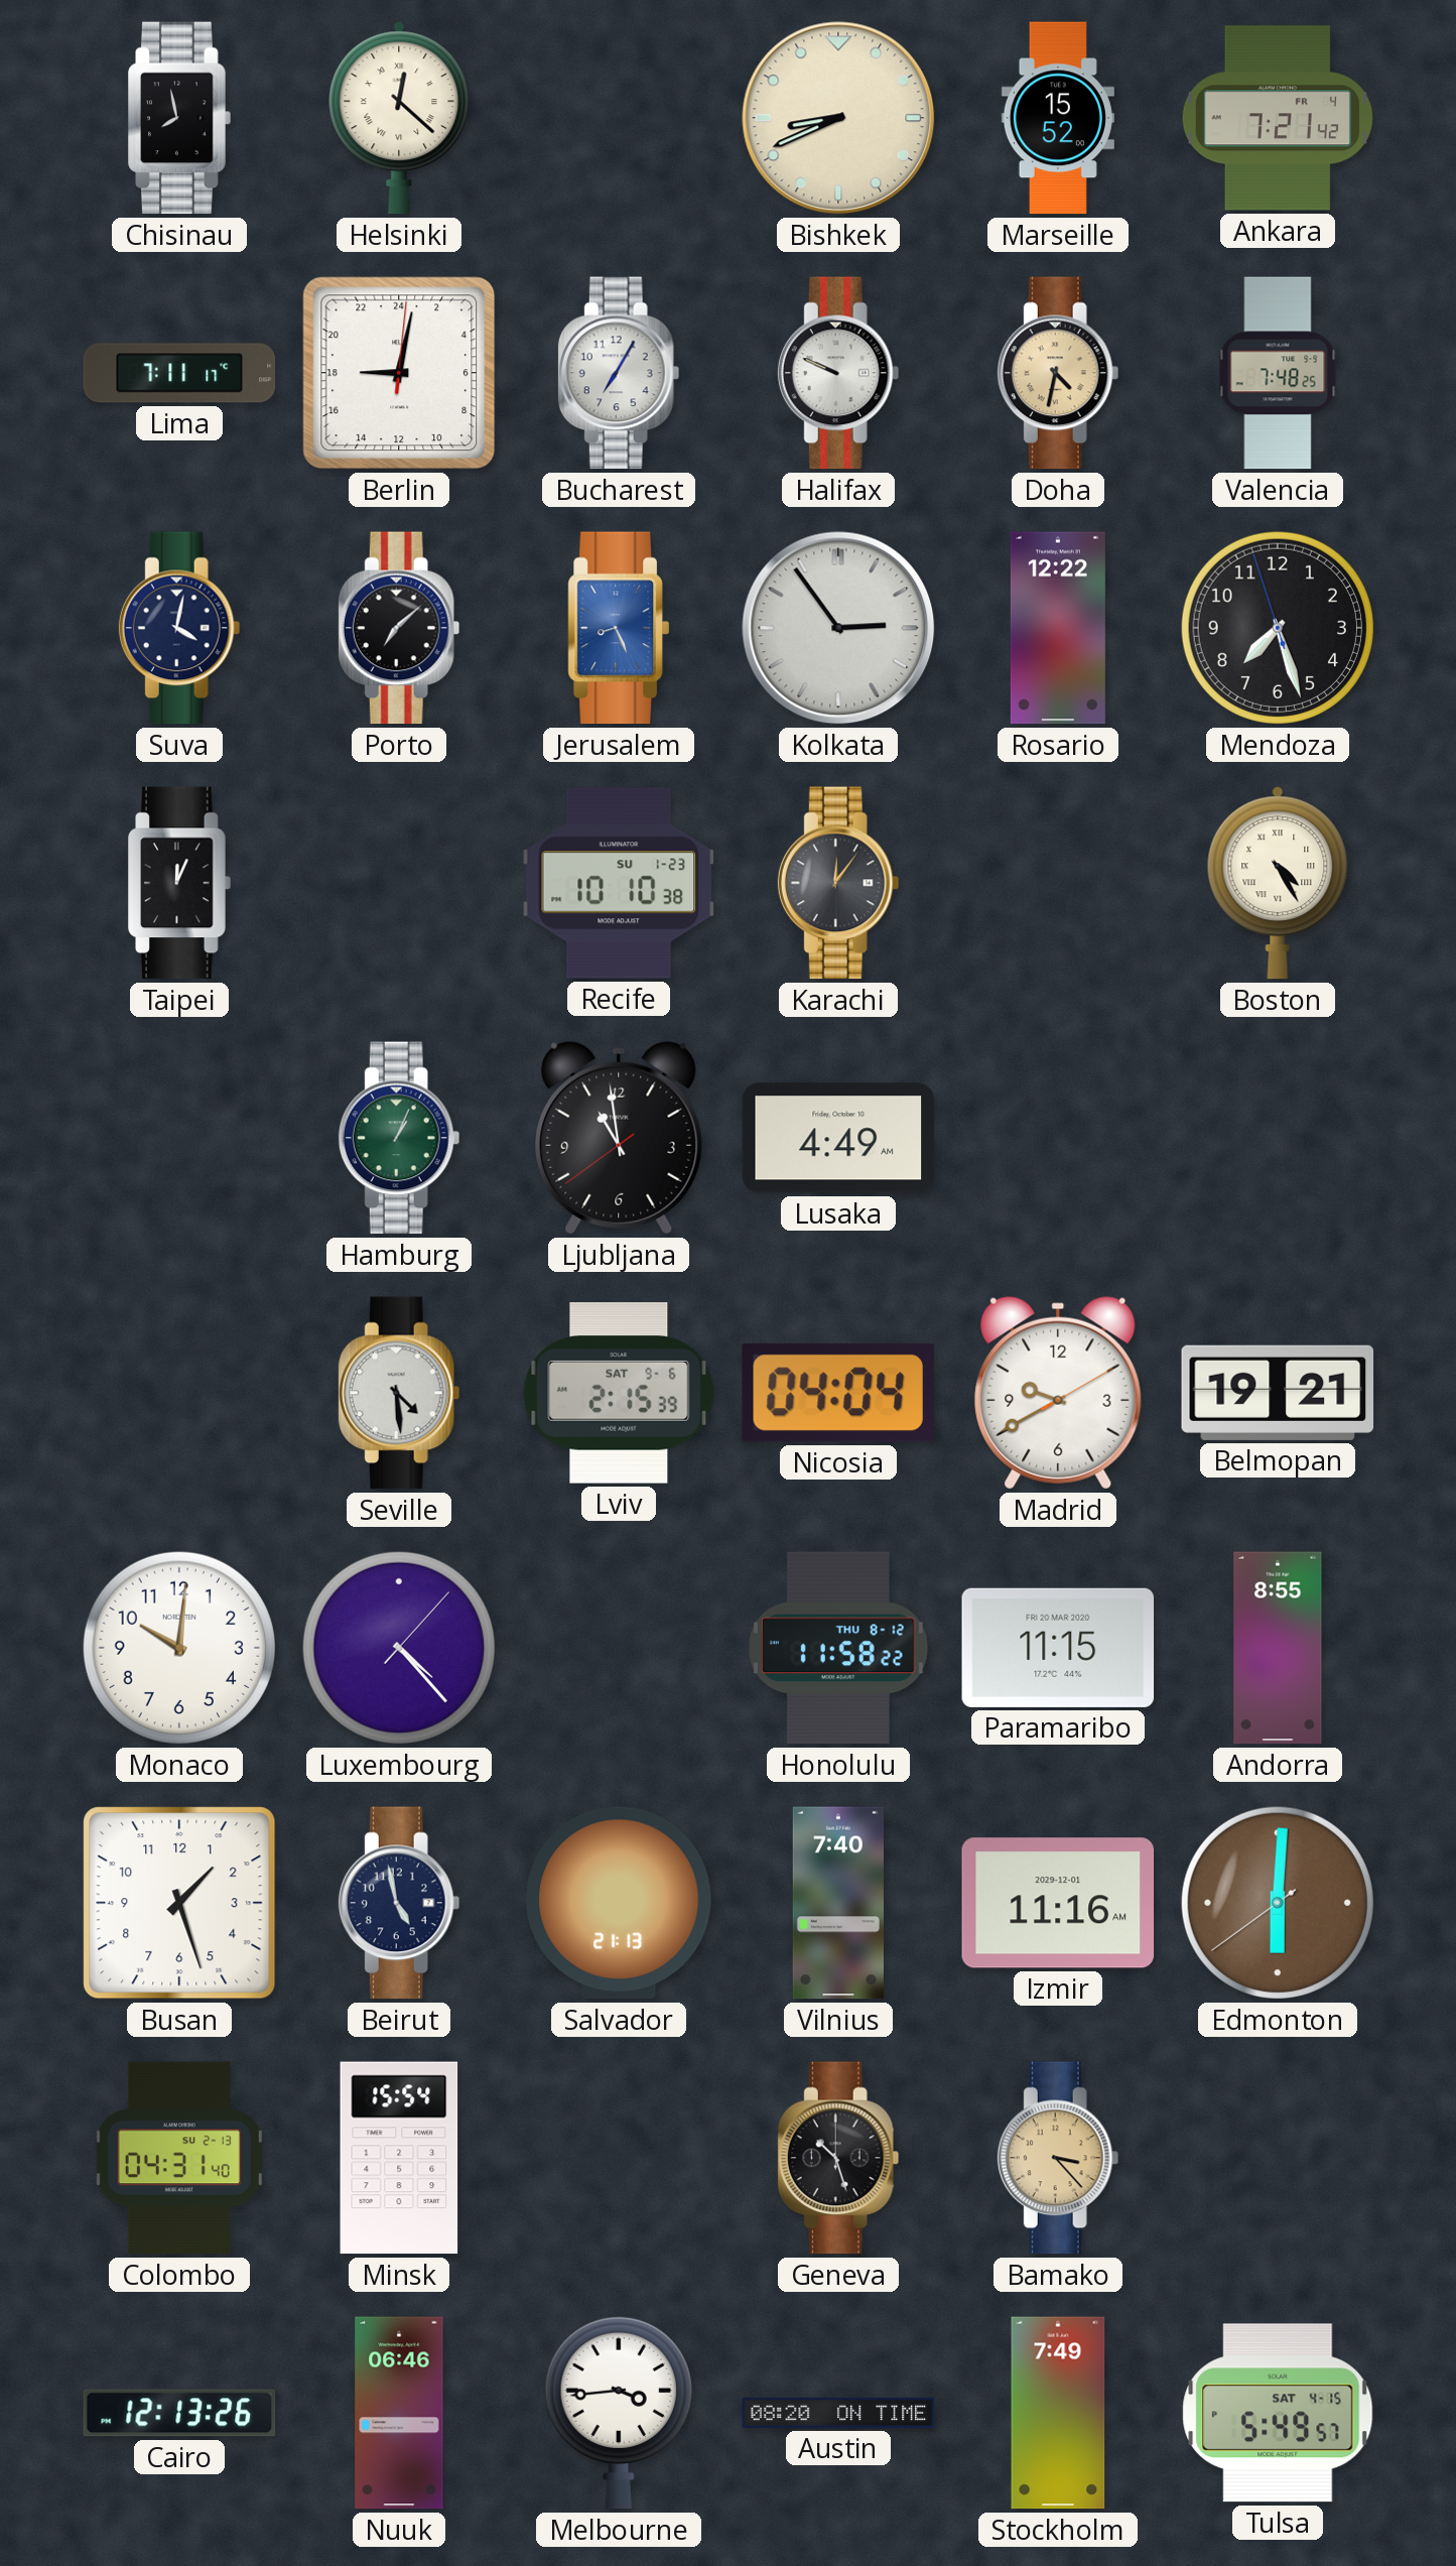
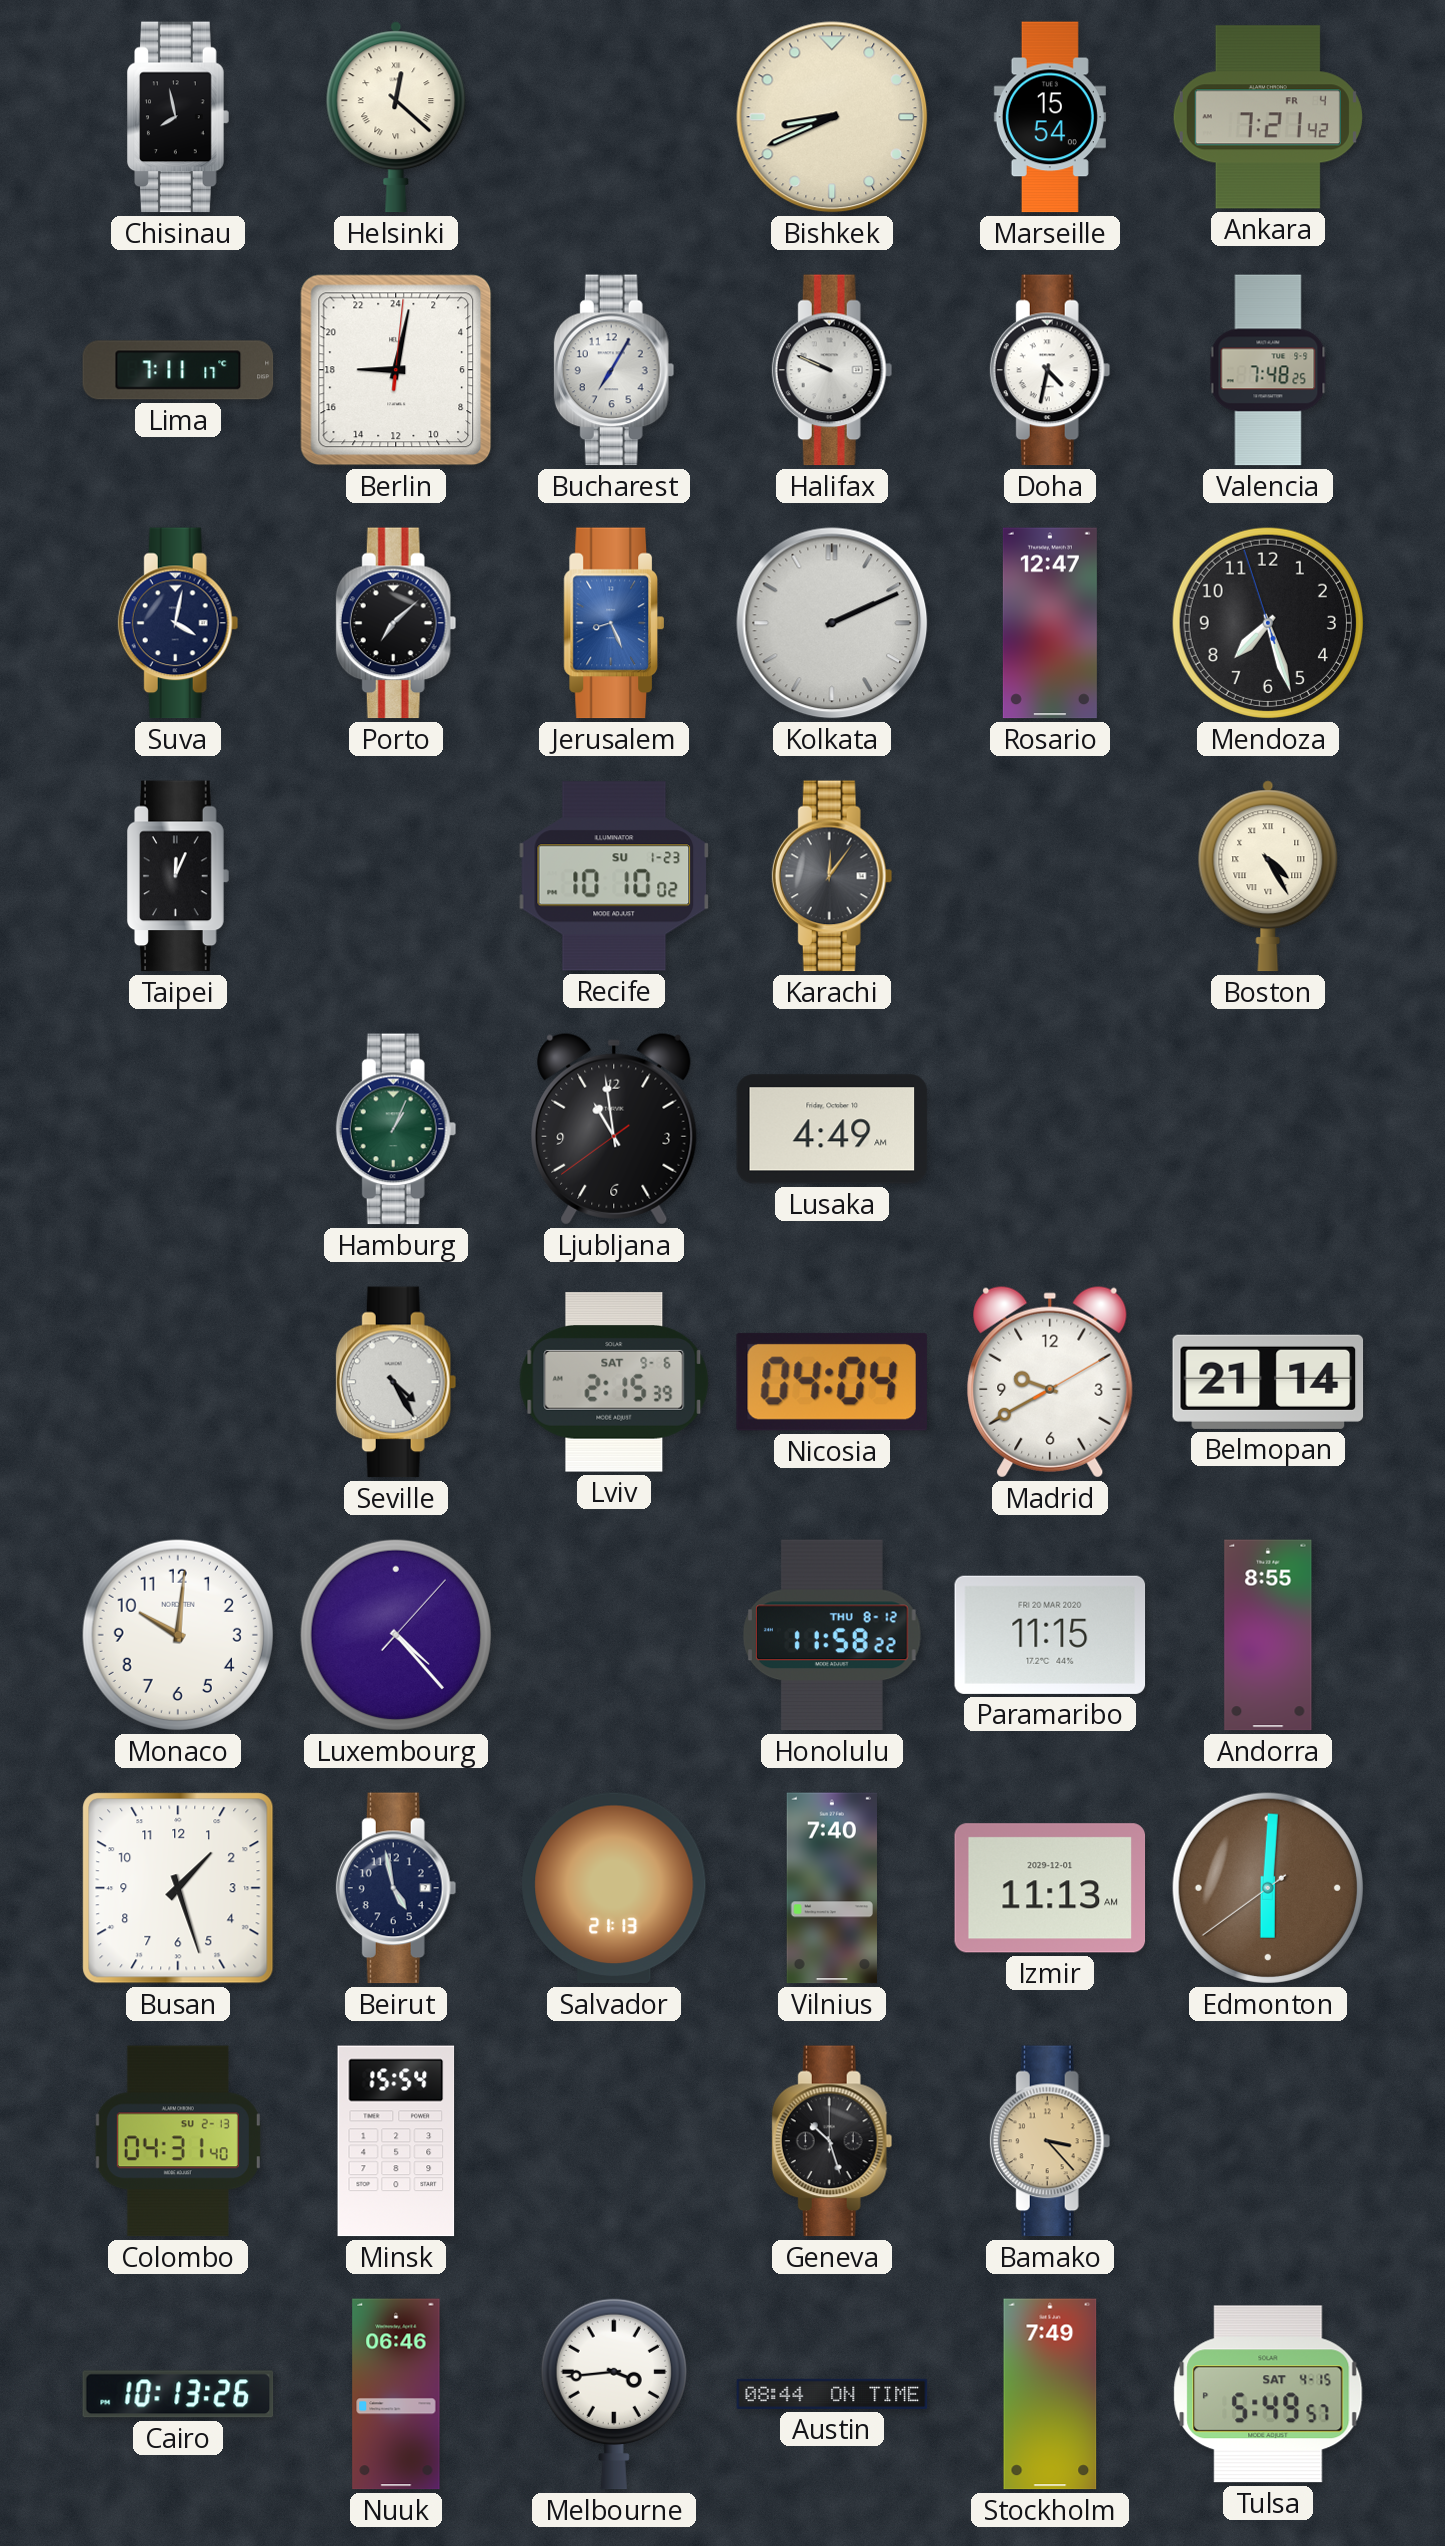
Marseille: 15:52 -> 15:54
Doha dial: champagne -> white
Kolkata: 2:54 -> 2:11
Rosario: 12:22 -> 12:47
Recife: 10:10:38 -> 10:10:02
Seville: 4:29 -> 4:25
Belmopan: 19:21 -> 21:14
Izmir: 11:16 -> 11:13
Cairo: 12:13 -> 10:13
Austin: 08:20 -> 08:44
